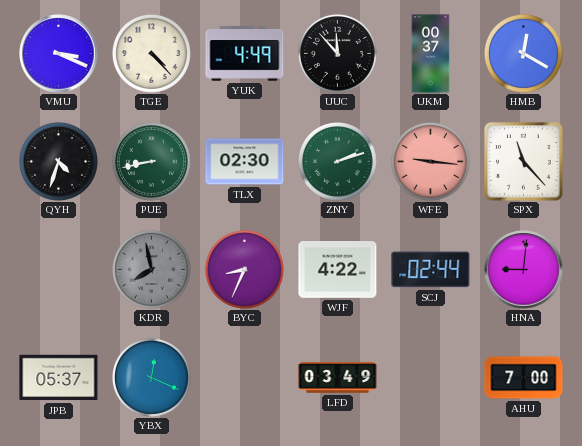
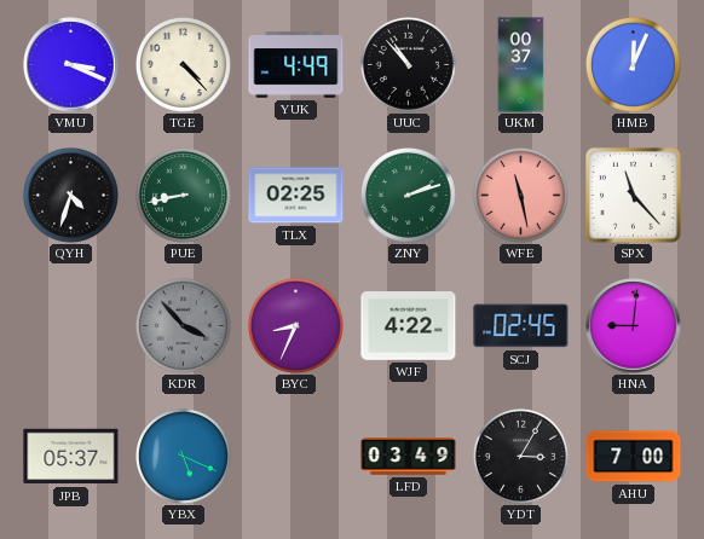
UUC: 11:53 -> 10:53
HMB: 12:20 -> 12:04
TLX: 02:30 -> 02:25
WFE: 9:16 -> 11:28
KDR: 7:58 -> 3:53
SCJ: 02:44 -> 02:45
YBX: 12:19 -> 5:19
YDT: none -> 3:05
